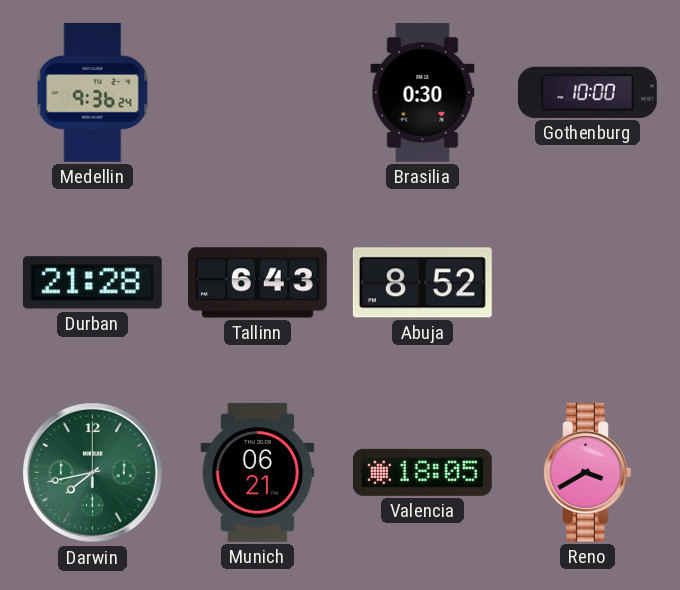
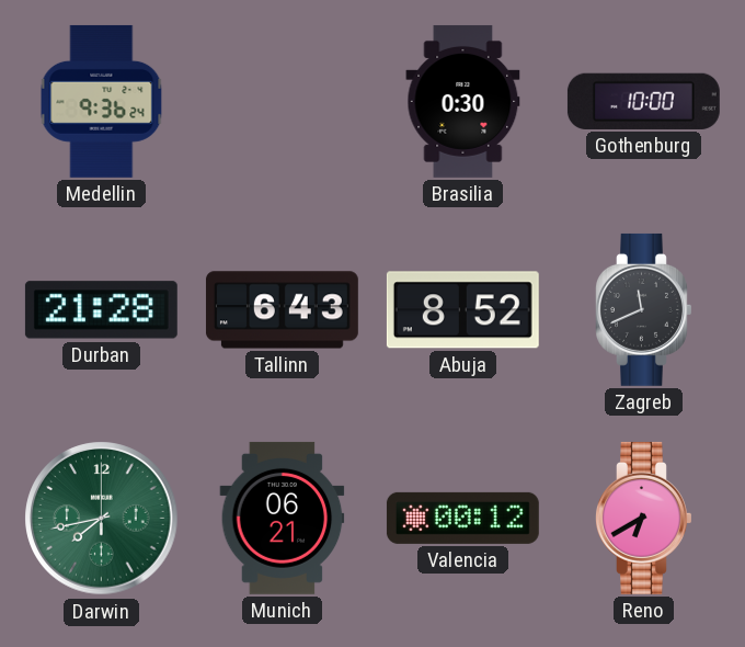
Zagreb: none -> 11:41
Valencia: 18:05 -> 00:12
Reno: 3:40 -> 6:40
